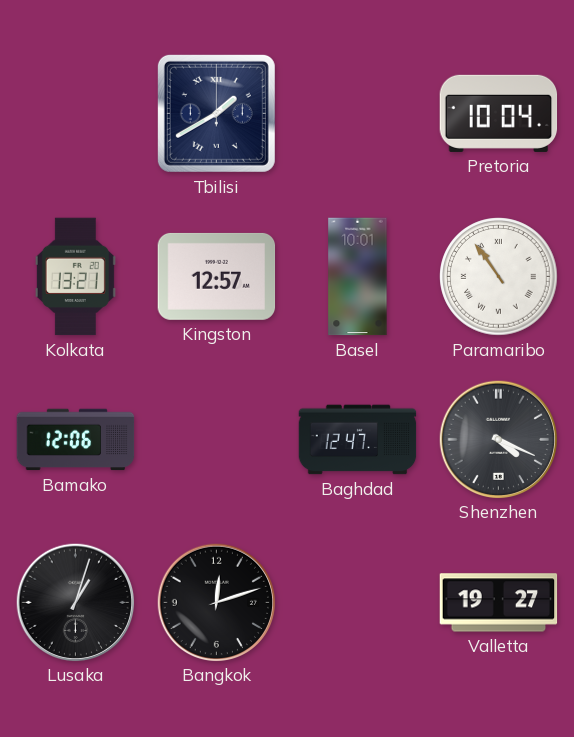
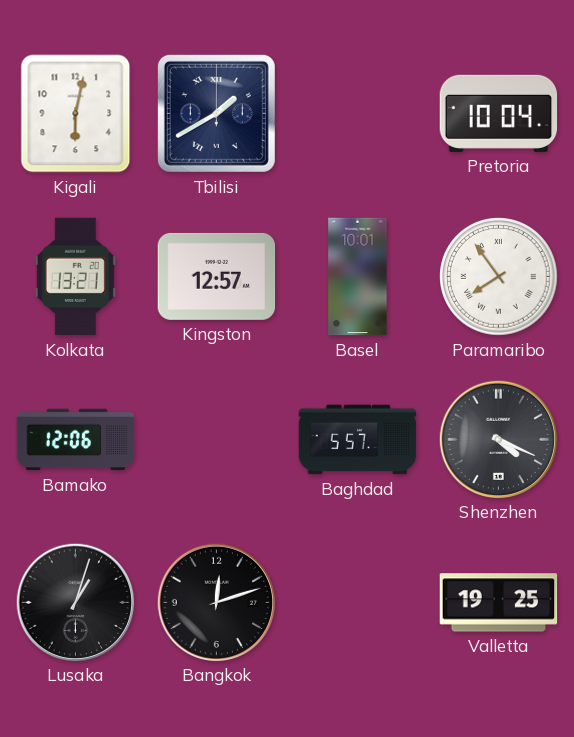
Kigali: none -> 6:02
Paramaribo: 10:54 -> 7:54
Baghdad: 12:47 -> 5:57
Valletta: 19:27 -> 19:25
